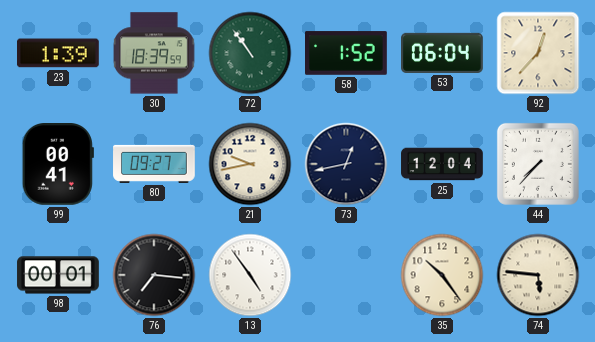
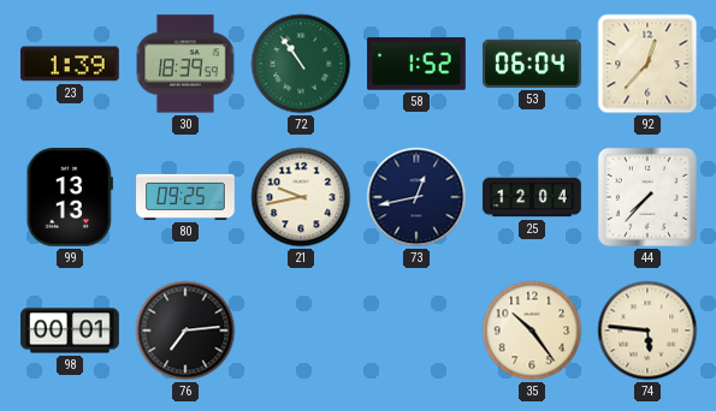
99: 00:41 -> 13:13
80: 09:27 -> 09:25
76: 7:16 -> 7:14
13: 4:54 -> none
